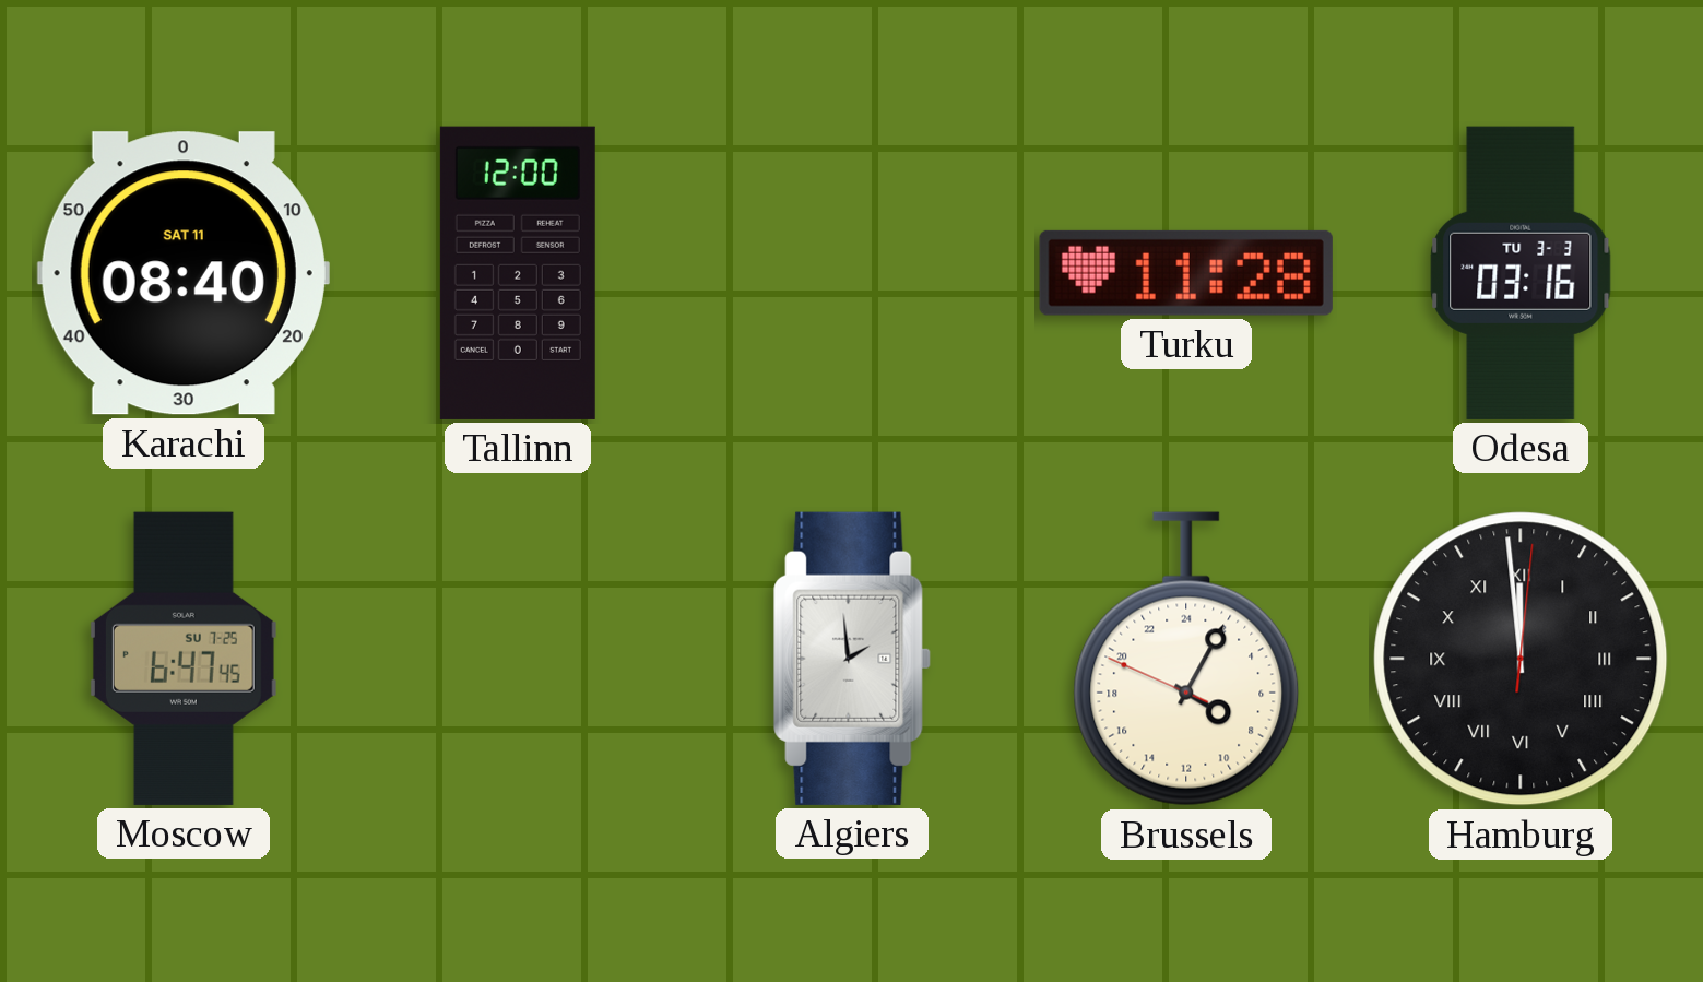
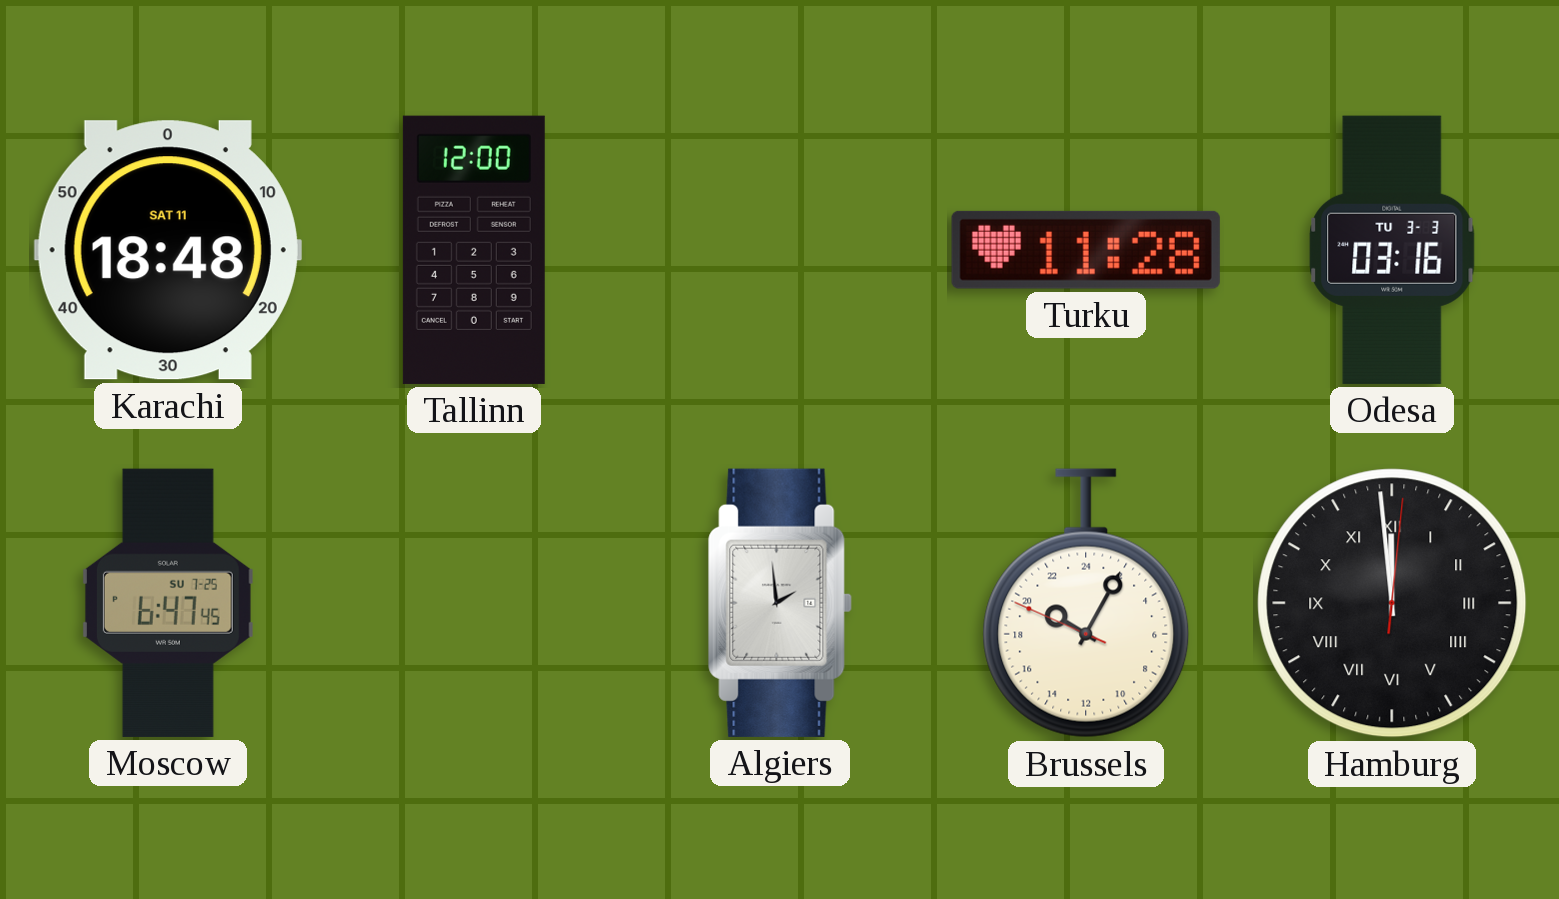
Karachi: 08:40 -> 18:48
Brussels: 8:04 -> 20:04
